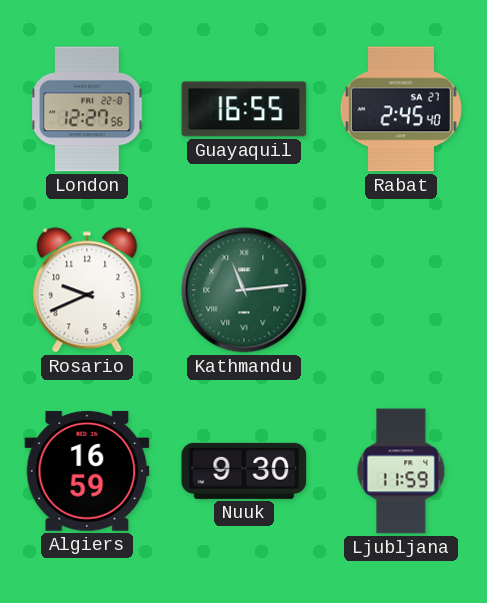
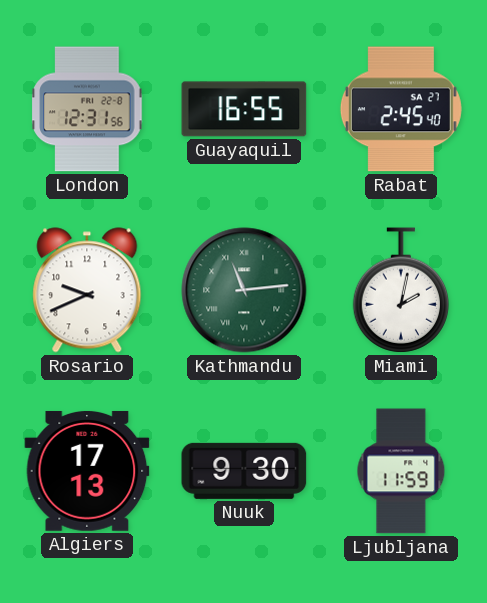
London: 12:27 -> 12:31
Miami: none -> 2:02
Algiers: 16:59 -> 17:13
